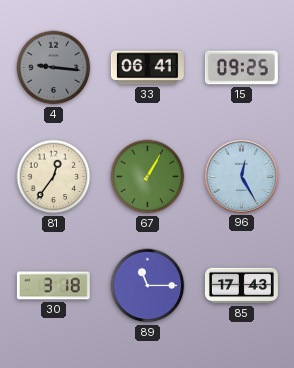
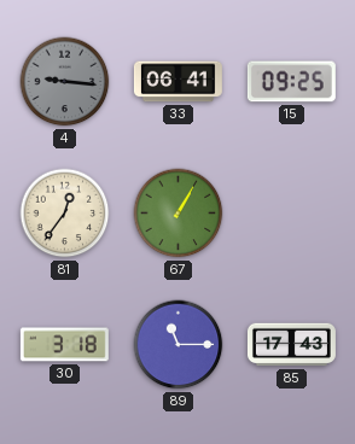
96: 12:25 -> none
